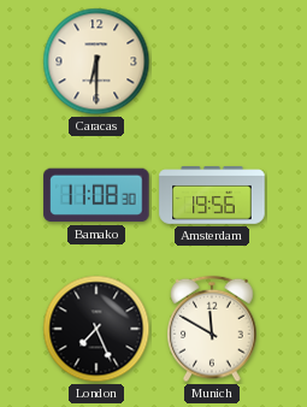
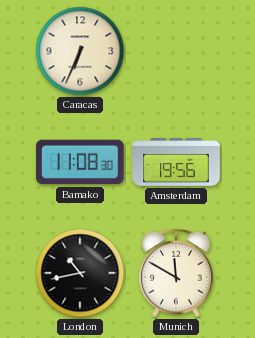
Caracas: 6:30 -> 6:34
London: 7:26 -> 10:43
